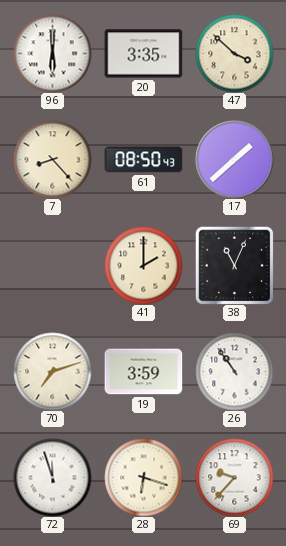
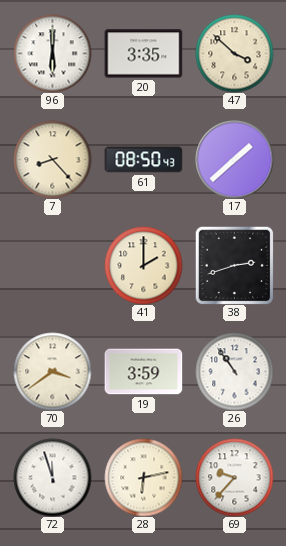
38: 11:04 -> 2:42
70: 7:12 -> 3:39
28: 6:18 -> 6:13
